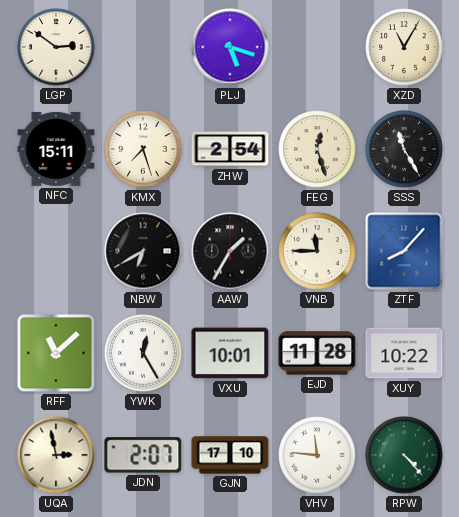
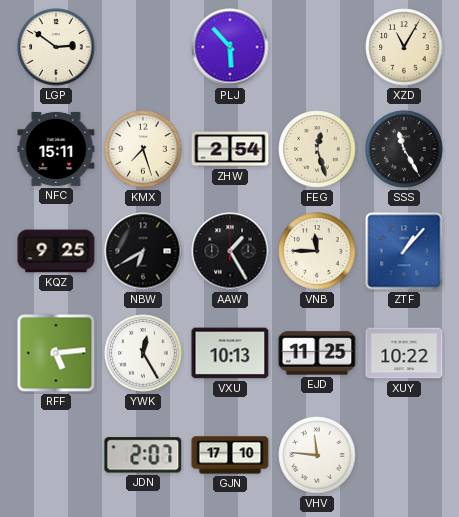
PLJ: 5:18 -> 5:53
KQZ: none -> 9:25
AAW: 1:35 -> 1:25
ZTF: 8:07 -> 1:07
RFF: 11:08 -> 5:14
VXU: 10:01 -> 10:13
EJD: 11:28 -> 11:25
UQA: 2:58 -> none
RPW: 4:23 -> none
